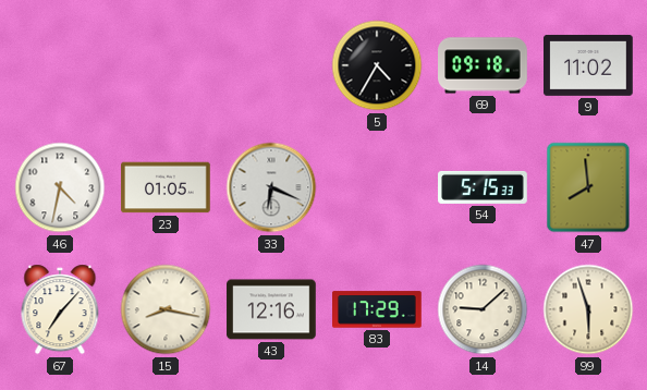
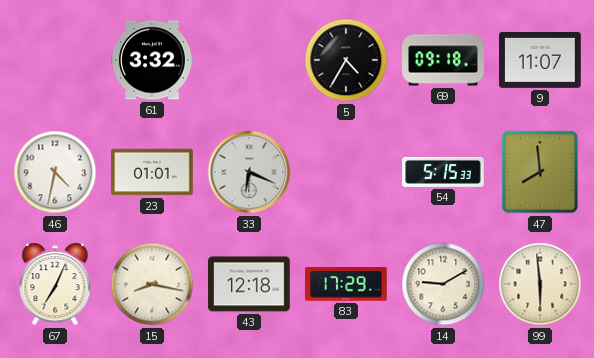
61: none -> 3:32
9: 11:02 -> 11:07
23: 01:05 -> 01:01
67: 7:07 -> 7:04
43: 12:16 -> 12:18
14: 9:08 -> 9:10
99: 5:57 -> 5:59
